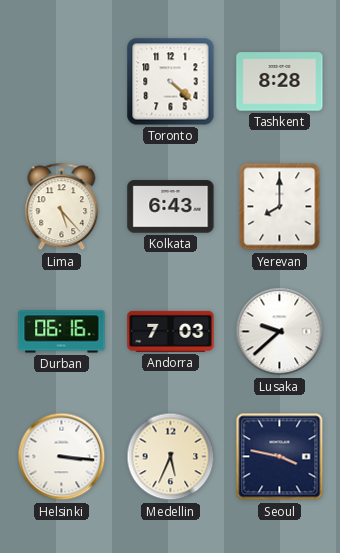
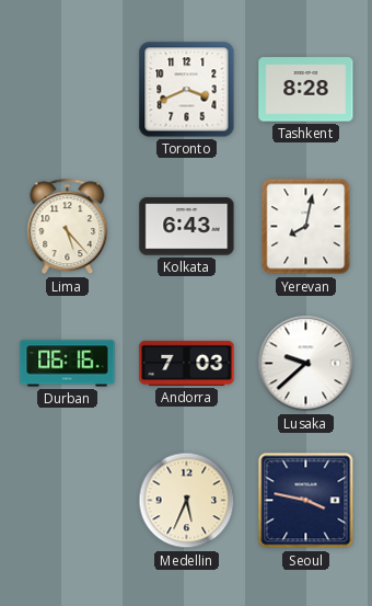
Toronto: 4:22 -> 3:41
Yerevan: 8:00 -> 8:02
Helsinki: 3:16 -> none
